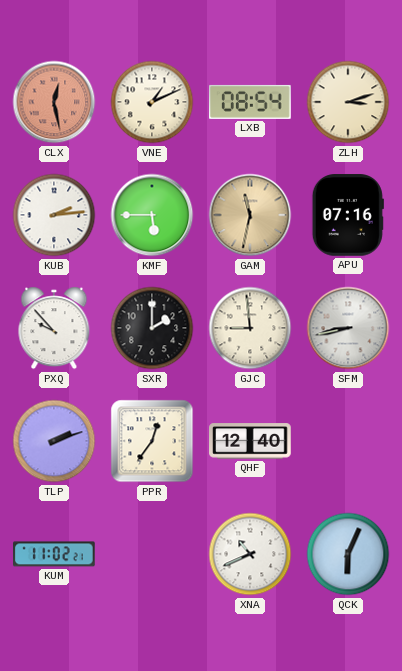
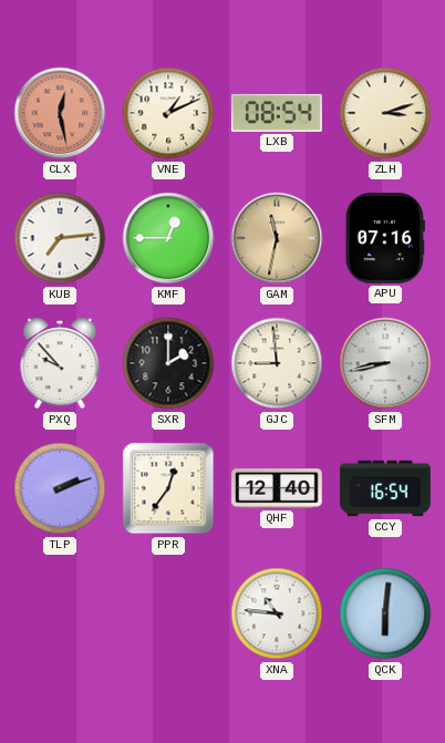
KUB: 2:14 -> 7:14
KMF: 5:45 -> 12:45
CCY: none -> 16:54
KUM: 11:02 -> none
XNA: 10:41 -> 10:46
QCK: 6:04 -> 6:01
